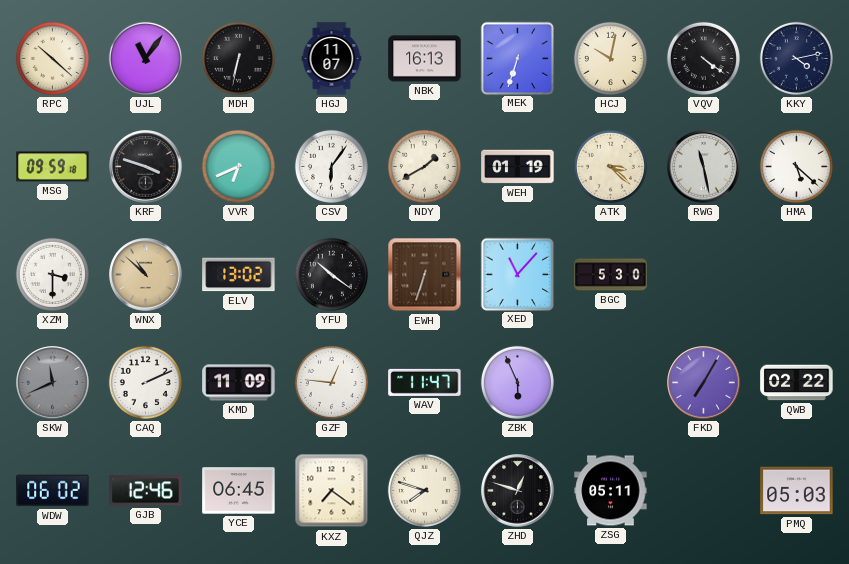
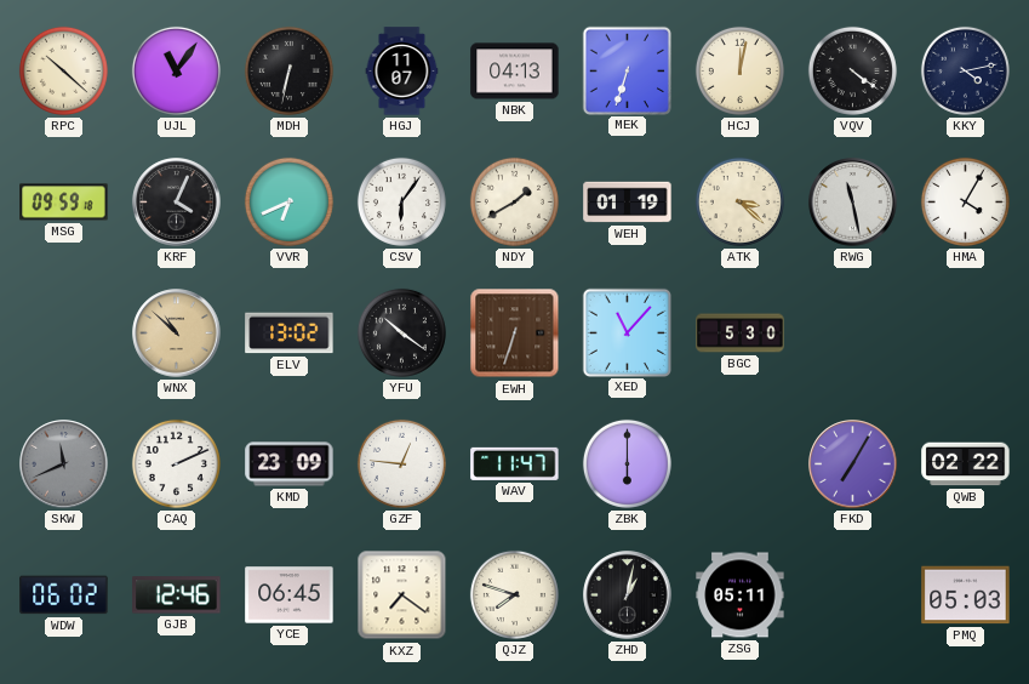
NBK: 16:13 -> 04:13
HCJ: 10:02 -> 12:02
KRF: 3:48 -> 4:04
HMA: 5:22 -> 4:05
XZM: 3:30 -> none
KMD: 11:09 -> 23:09
ZBK: 5:56 -> 6:00
ZHD: 12:48 -> 1:02
